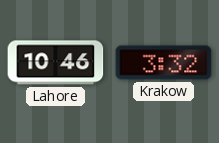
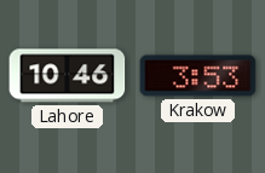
Krakow: 3:32 -> 3:53
